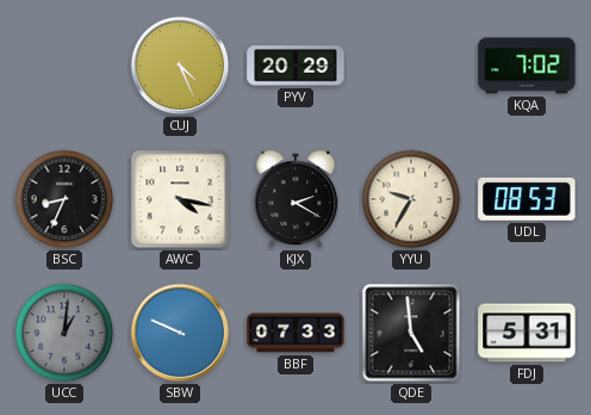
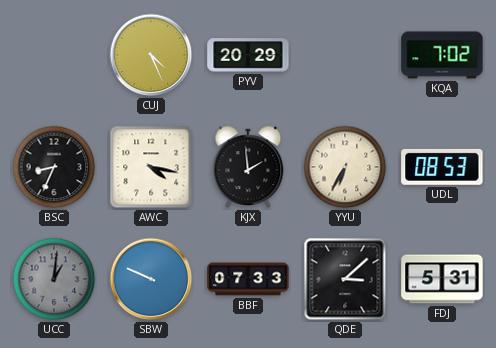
KJX: 2:20 -> 1:59
YYU: 9:35 -> 6:35
QDE: 4:59 -> 3:08
